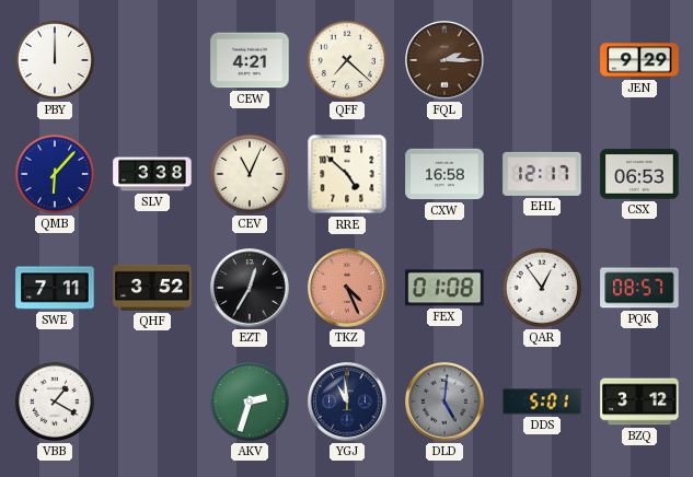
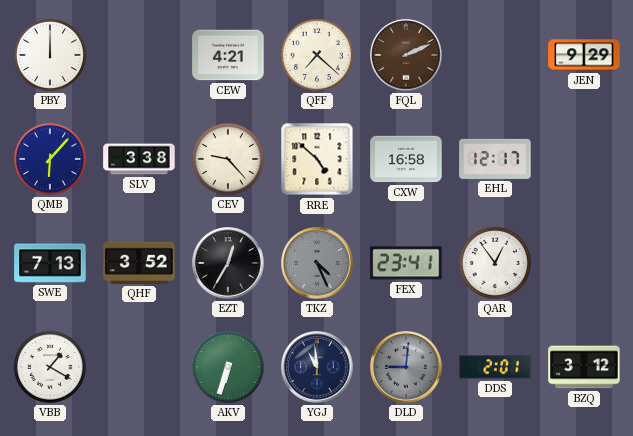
FQL: 2:15 -> 2:11
CEV: 11:04 -> 9:23
CSX: 06:53 -> none
SWE: 7:11 -> 7:13
TKZ dial: salmon -> grey
FEX: 01:08 -> 23:41
PQK: 08:57 -> none
AKV: 2:33 -> 6:33
DLD: 5:01 -> 9:01
DDS: 5:01 -> 2:01
